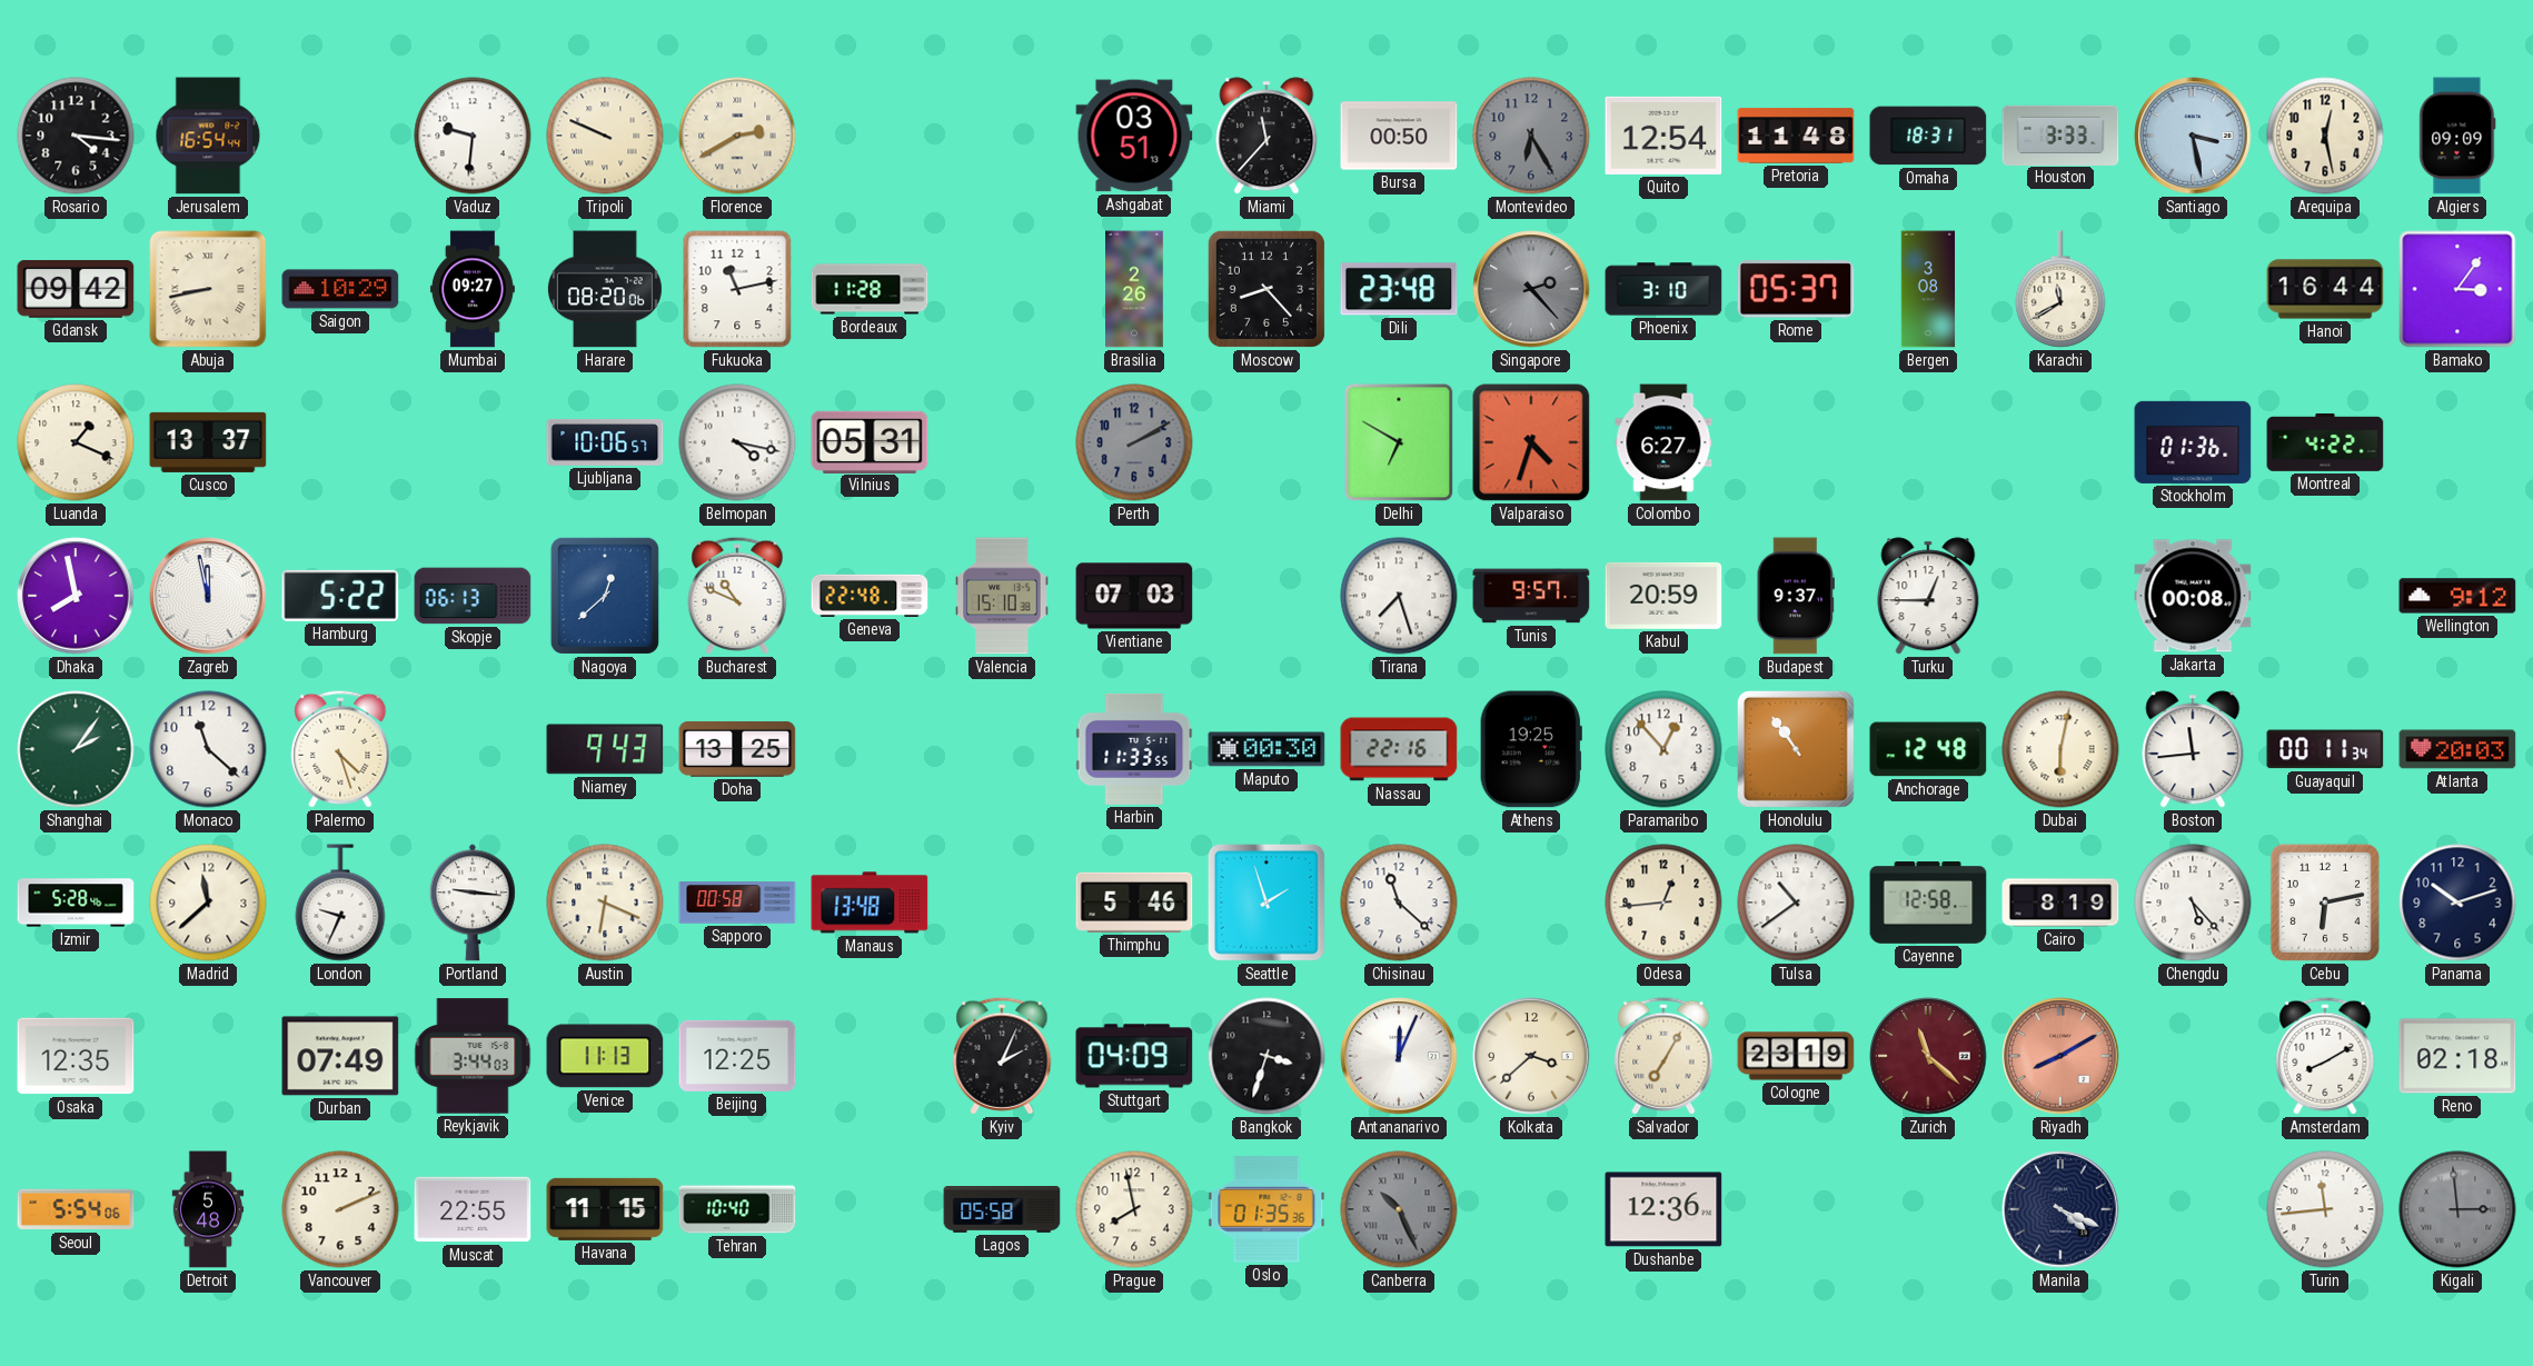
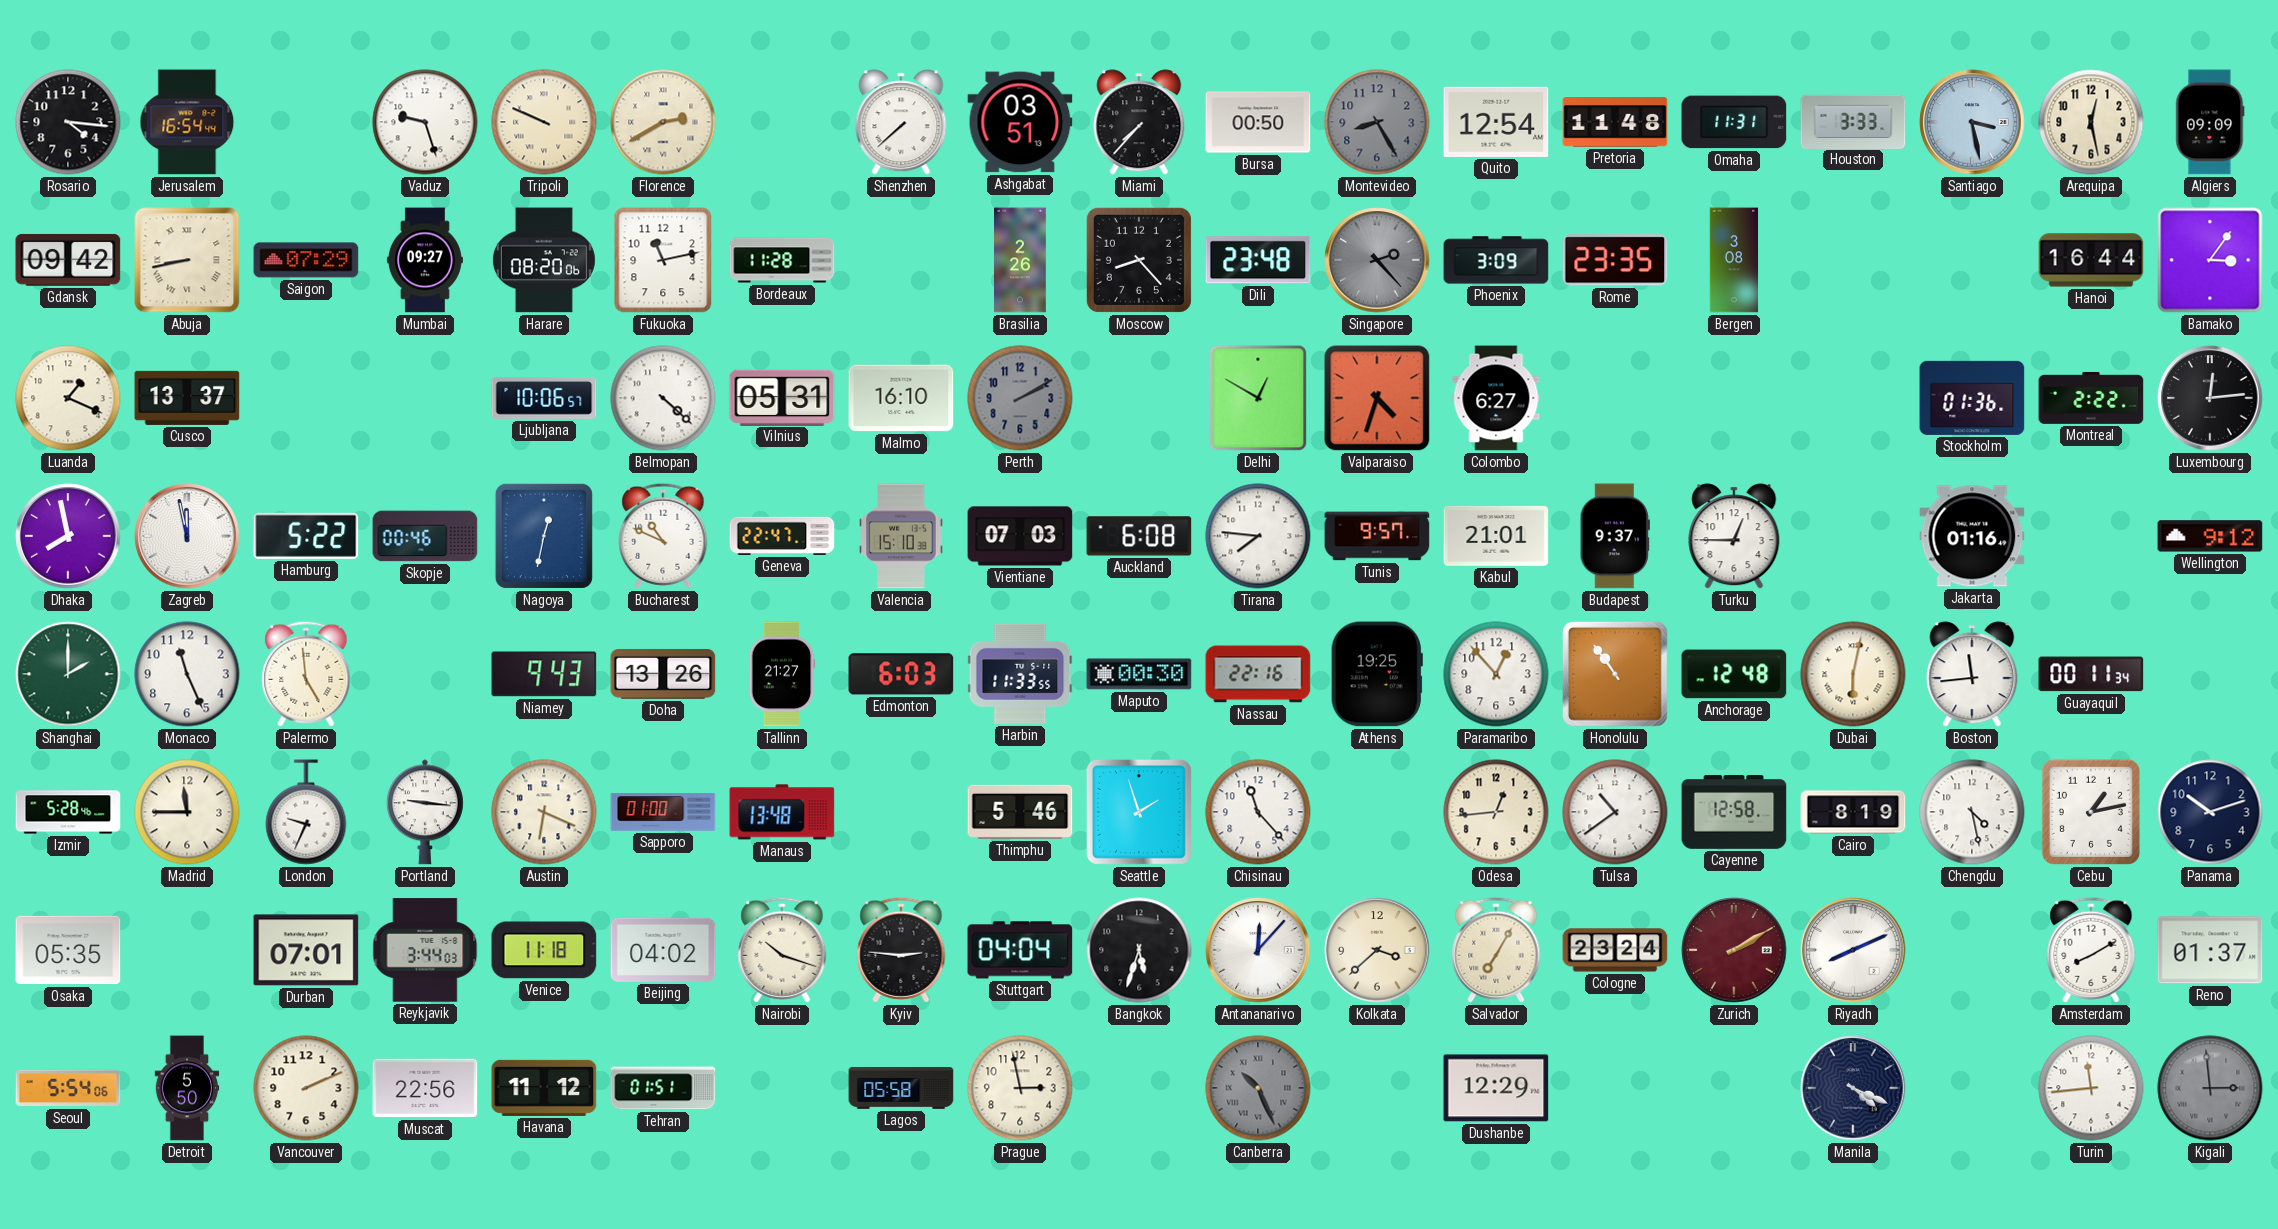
Vaduz: 9:31 -> 9:27
Shenzhen: none -> 7:38
Miami: 11:37 -> 7:37
Montevideo: 6:25 -> 8:25
Omaha: 18:31 -> 11:31
Saigon: 10:29 -> 07:29
Phoenix: 3:10 -> 3:09
Rome: 05:37 -> 23:35
Karachi: 11:40 -> none
Belmopan: 4:17 -> 4:22
Malmo: none -> 16:10
Delhi: 6:50 -> 12:50
Montreal: 4:22 -> 2:22
Luxembourg: none -> 12:14
Skopje: 06:13 -> 00:46
Nagoya: 12:38 -> 12:32
Geneva: 22:48 -> 22:47
Auckland: none -> 6:08
Tirana: 7:27 -> 7:46
Kabul: 20:59 -> 21:01
Jakarta: 00:08 -> 01:16
Shanghai: 2:06 -> 2:00
Monaco: 11:22 -> 11:26
Palermo: 4:27 -> 4:59
Doha: 13:25 -> 13:26
Tallinn: none -> 21:27
Edmonton: none -> 6:03
Atlanta: 20:03 -> none
Madrid: 11:38 -> 11:45
Sapporo: 00:58 -> 01:00
Chisinau: 11:22 -> 11:23
Chengdu: 5:23 -> 4:28
Cebu: 6:13 -> 1:13
Osaka: 12:35 -> 05:35
Durban: 07:49 -> 07:01
Venice: 11:13 -> 11:18
Beijing: 12:25 -> 04:02
Nairobi: none -> 10:18
Kyiv: 2:04 -> 2:46
Stuttgart: 04:09 -> 04:04
Bangkok: 3:33 -> 5:33
Antananarivo: 12:04 -> 12:07
Cologne: 23:19 -> 23:24
Zurich: 11:22 -> 2:10
Riyadh: 8:10 -> 8:11
Riyadh dial: salmon -> white
Reno: 02:18 -> 01:37
Detroit: 5:48 -> 5:50
Muscat: 22:55 -> 22:56
Havana: 11:15 -> 11:12
Tehran: 10:40 -> 01:51
Prague: 7:58 -> 2:58
Oslo: 01:35 -> none
Dushanbe: 12:36 -> 12:29
